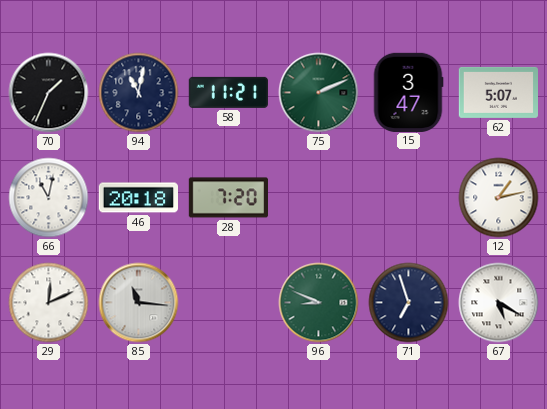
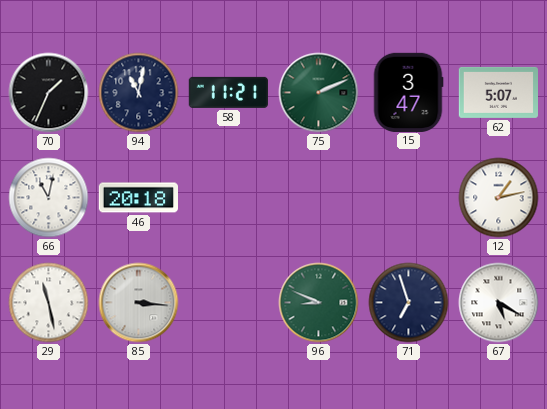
28: 7:20 -> none
29: 12:11 -> 11:28
85: 11:16 -> 3:16
